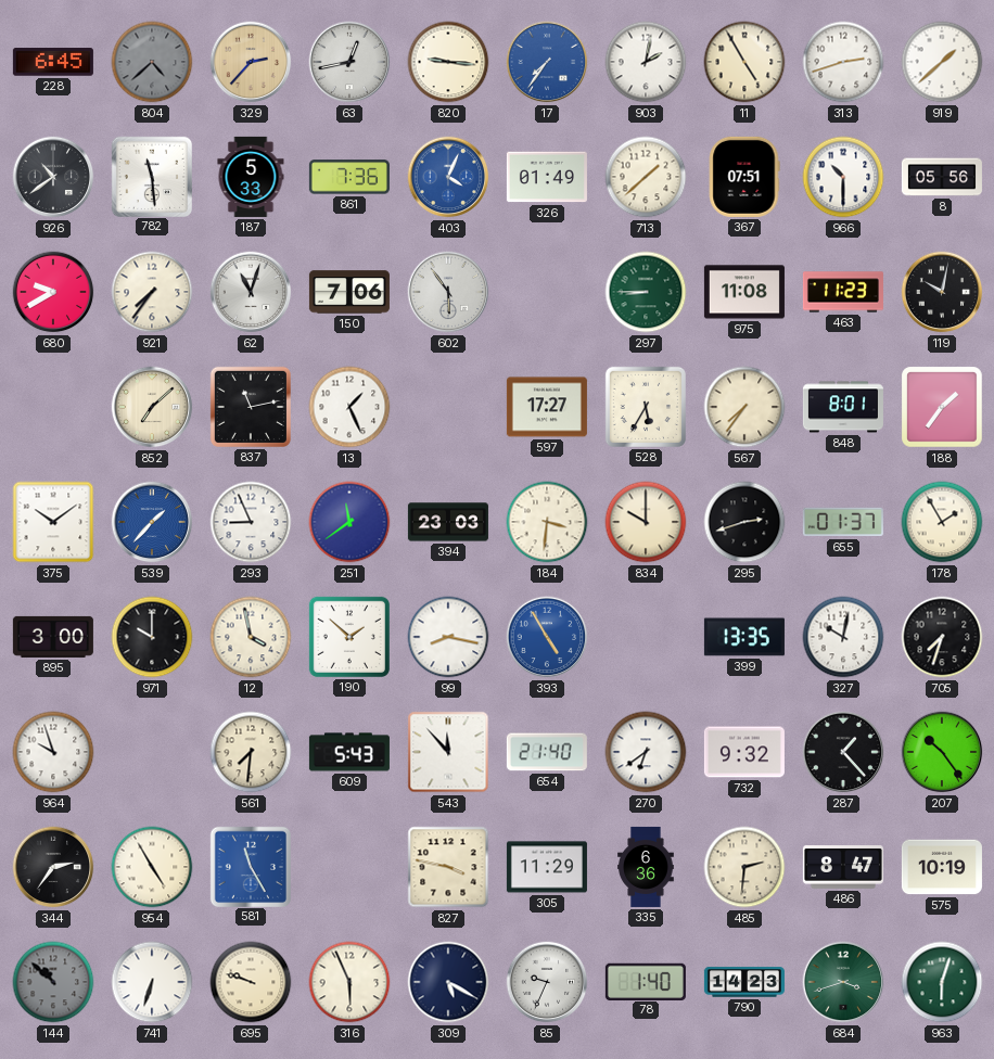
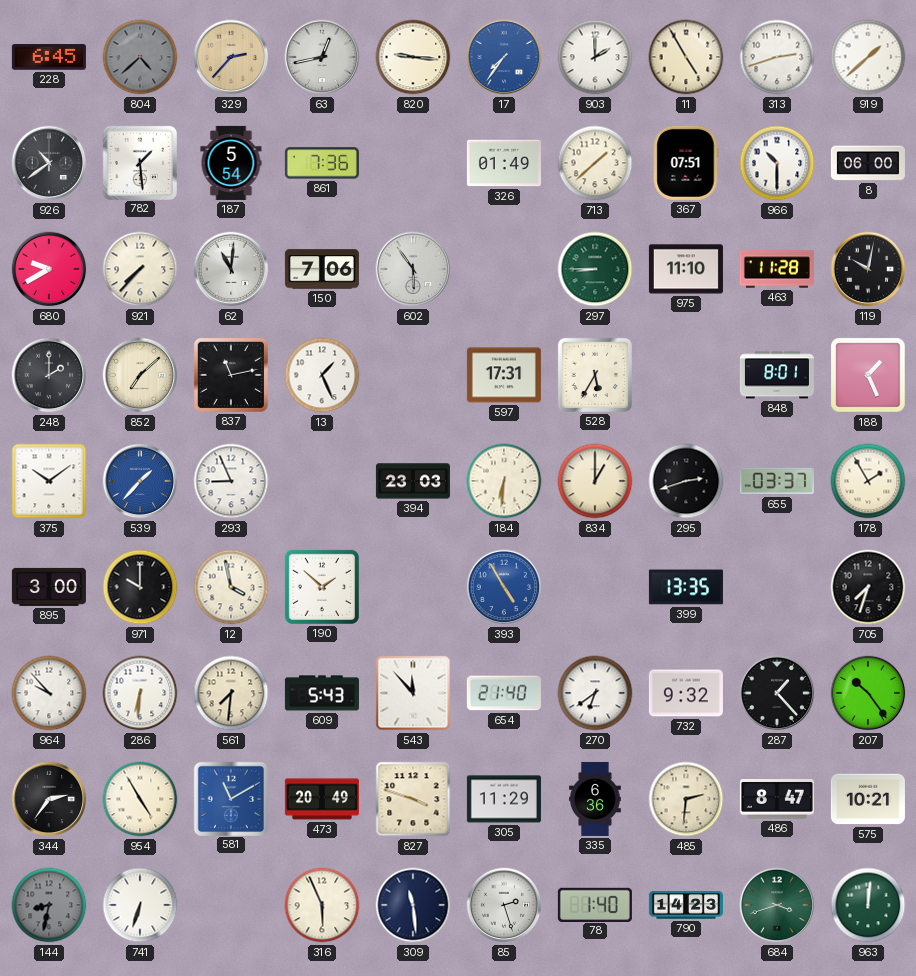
903: 2:02 -> 2:00
782: 11:29 -> 1:29
187: 5:33 -> 5:54
403: 4:04 -> none
8: 05:56 -> 06:00
921: 7:36 -> 7:37
62: 11:03 -> 11:01
975: 11:08 -> 11:10
463: 11:23 -> 11:28
248: none -> 2:00
597: 17:27 -> 17:31
567: 7:36 -> none
188: 1:36 -> 1:26
251: 11:39 -> none
184: 3:31 -> 6:31
834: 10:00 -> 1:00
655: 01:37 -> 03:37
99: 8:17 -> none
327: 10:02 -> none
964: 9:57 -> 9:53
286: none -> 6:31
581: 11:25 -> 11:10
473: none -> 20:49
827: 3:47 -> 3:48
575: 10:19 -> 10:21
144: 10:52 -> 8:32
695: 9:48 -> none
309: 5:20 -> 11:29
85: 9:34 -> 2:27
963: 6:03 -> 12:01
